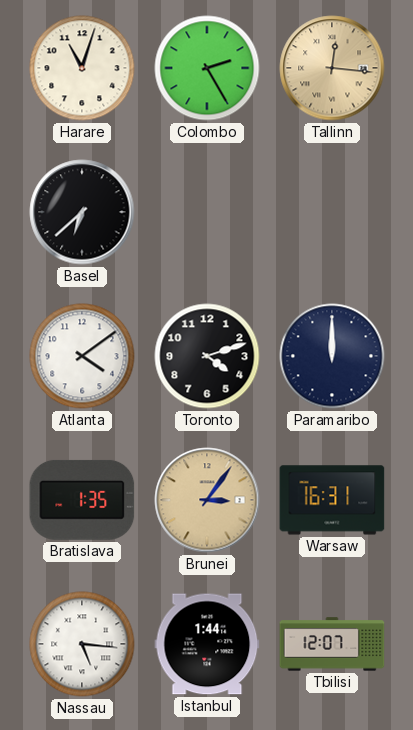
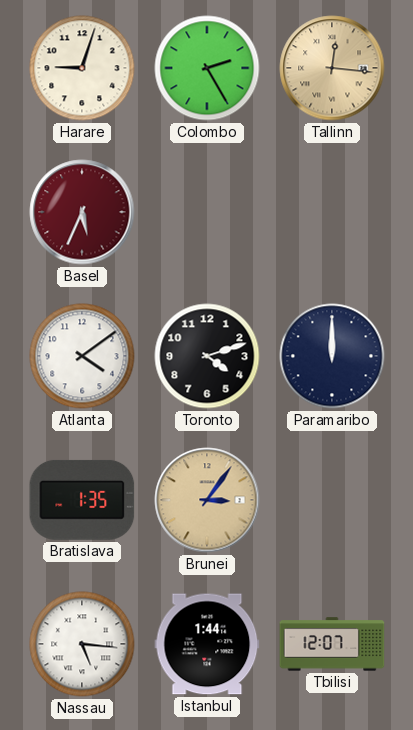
Harare: 11:03 -> 9:03
Basel: 6:38 -> 5:34
Basel dial: black -> burgundy
Warsaw: 16:31 -> none
